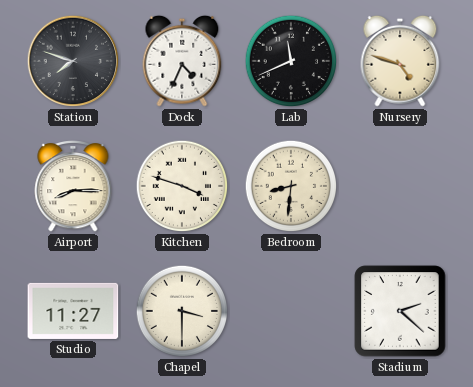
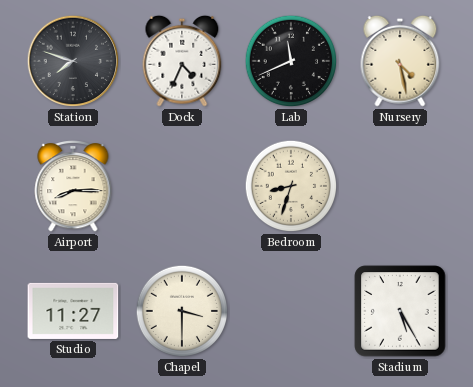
Nursery: 4:48 -> 4:28
Kitchen: 3:48 -> none
Bedroom: 8:31 -> 8:33
Stadium: 2:22 -> 5:25
